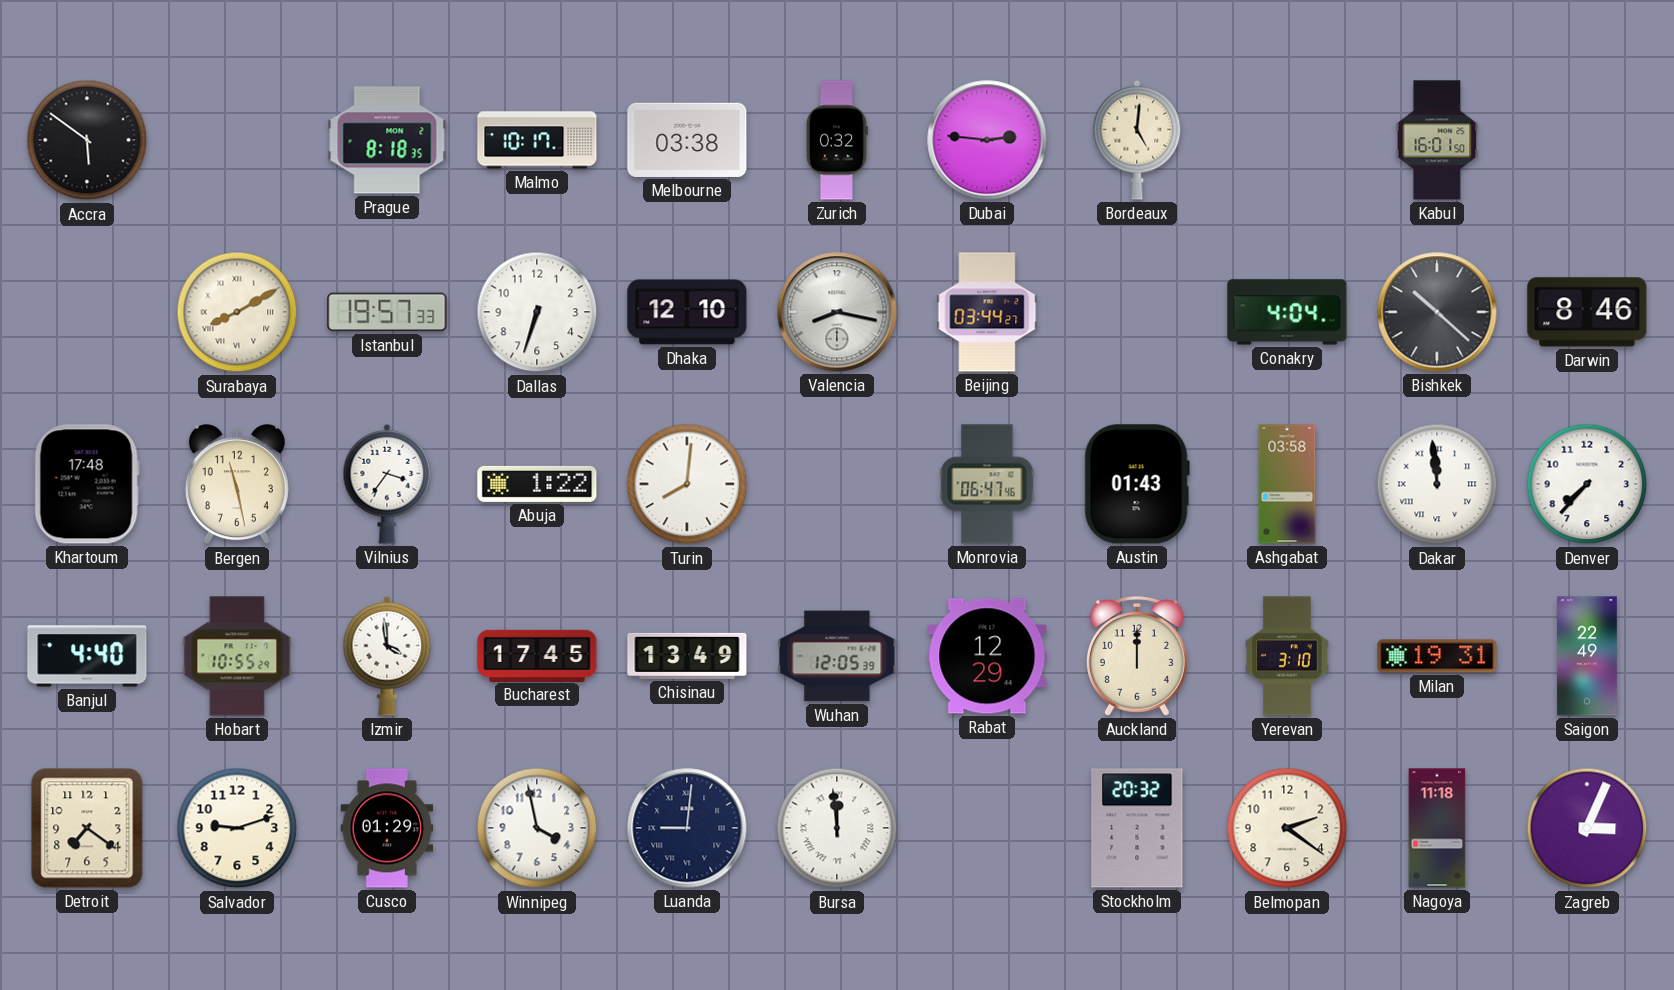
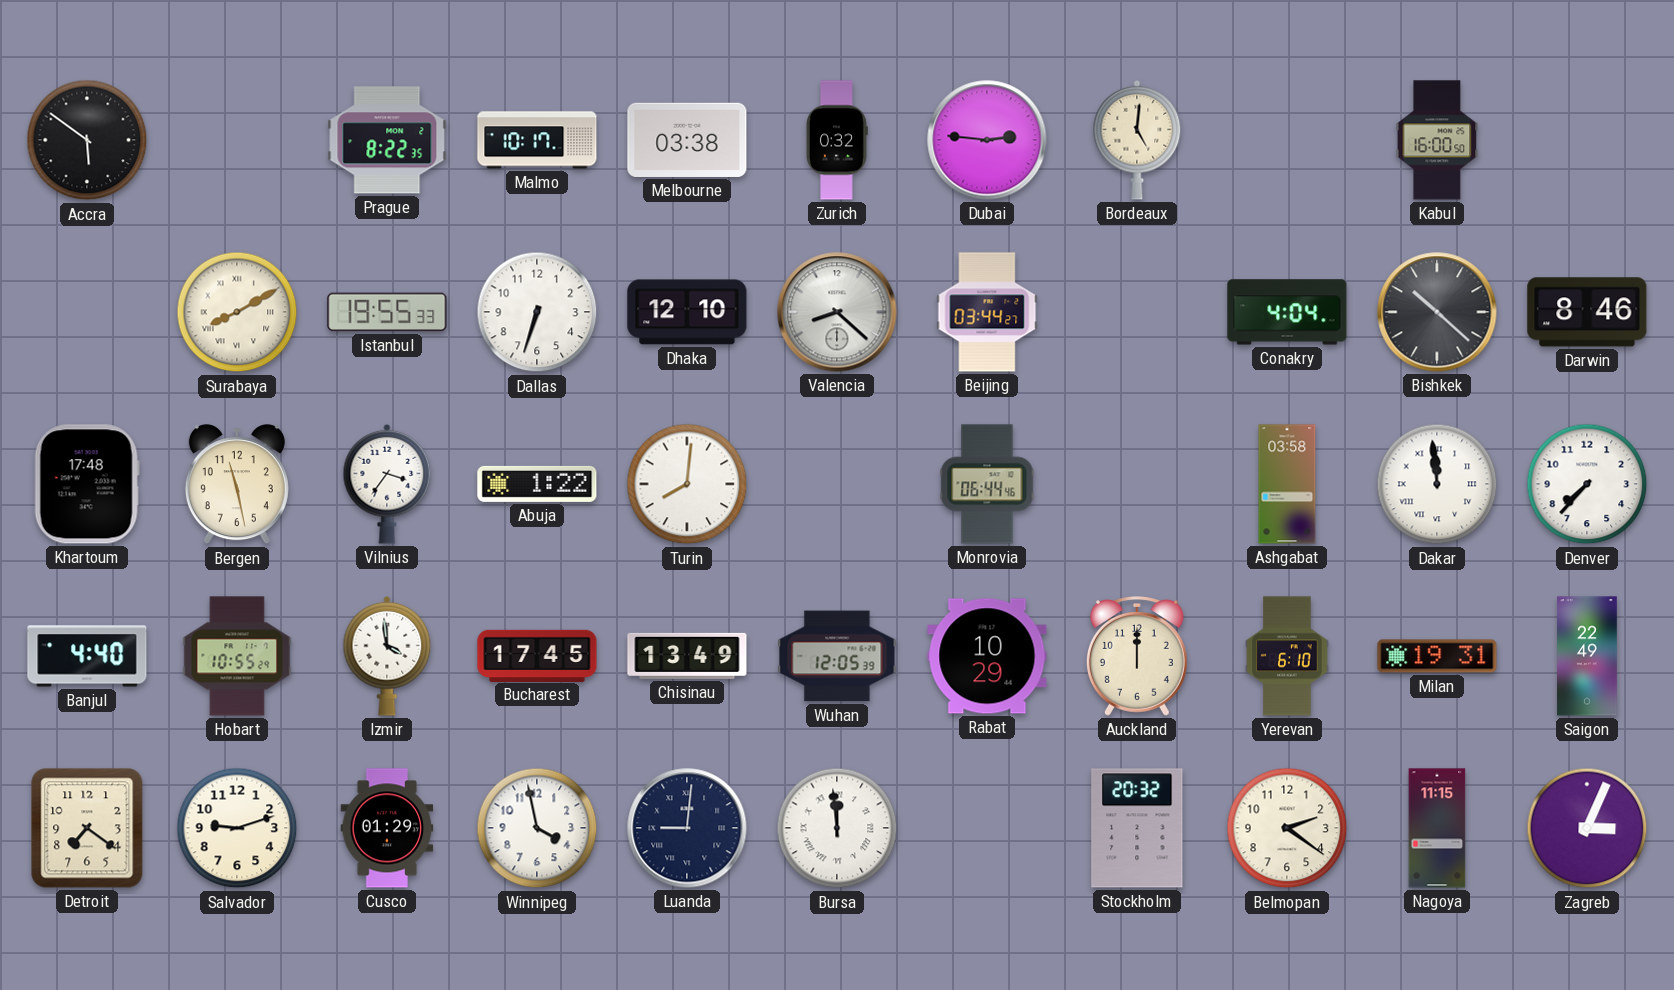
Prague: 8:18 -> 8:22
Kabul: 16:01 -> 16:00
Istanbul: 19:57 -> 19:55
Valencia: 8:17 -> 8:22
Monrovia: 06:47 -> 06:44
Austin: 01:43 -> none
Rabat: 12:29 -> 10:29
Yerevan: 3:10 -> 6:10
Nagoya: 11:18 -> 11:15
